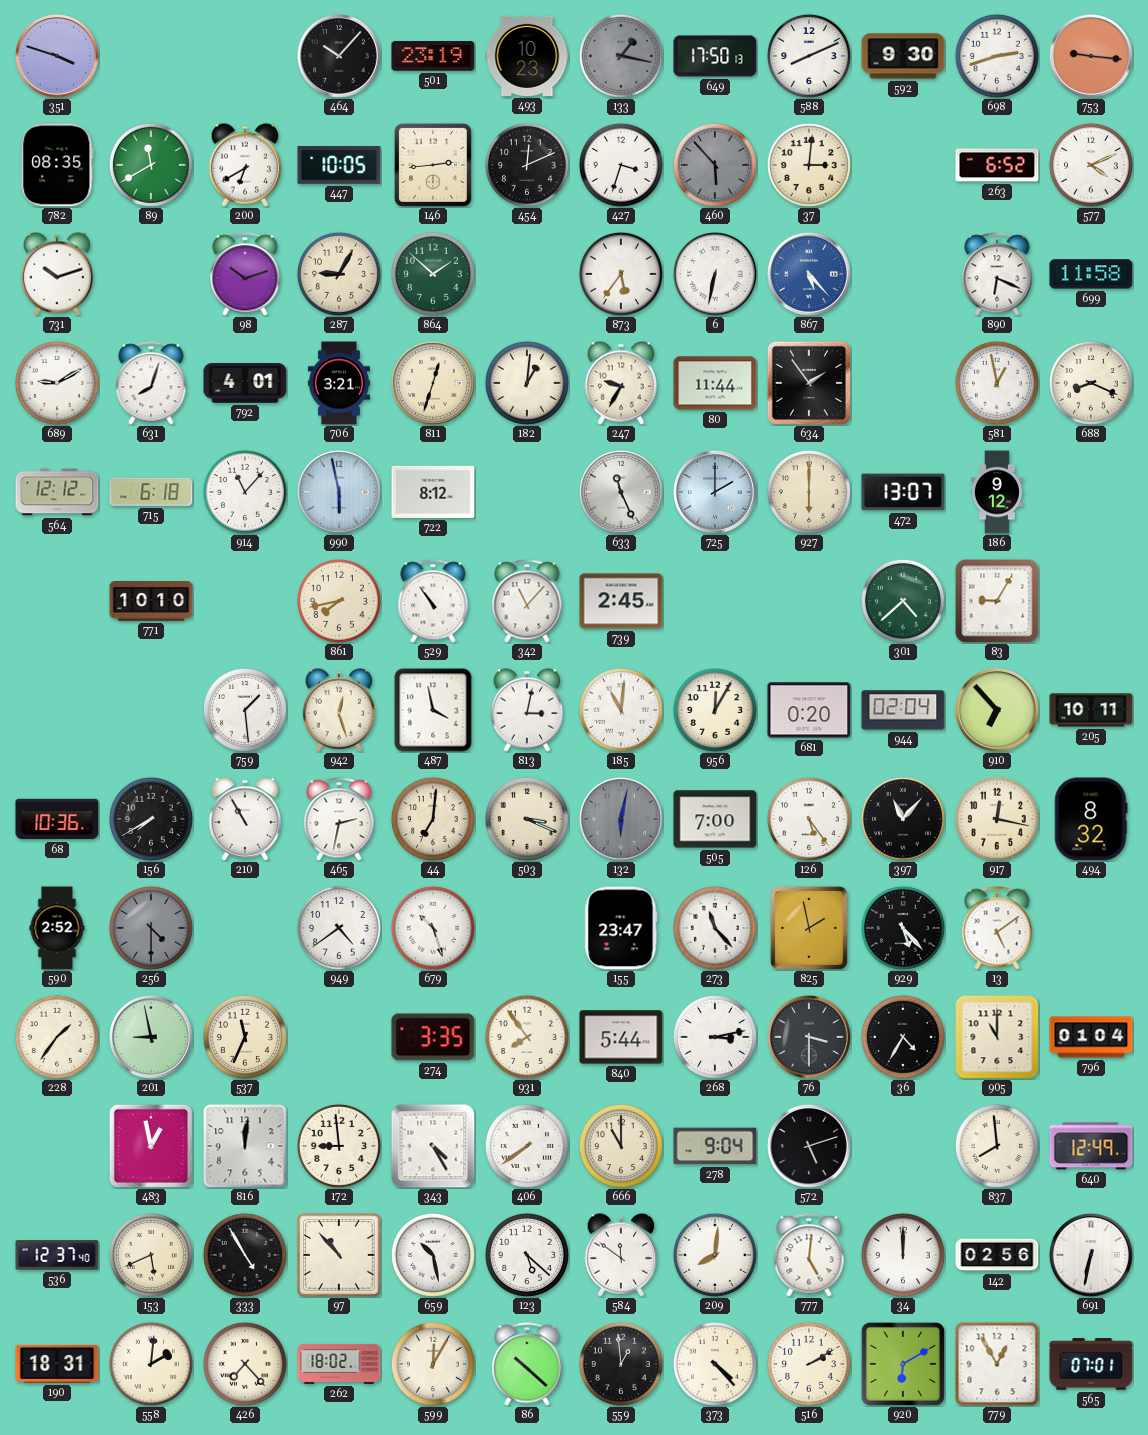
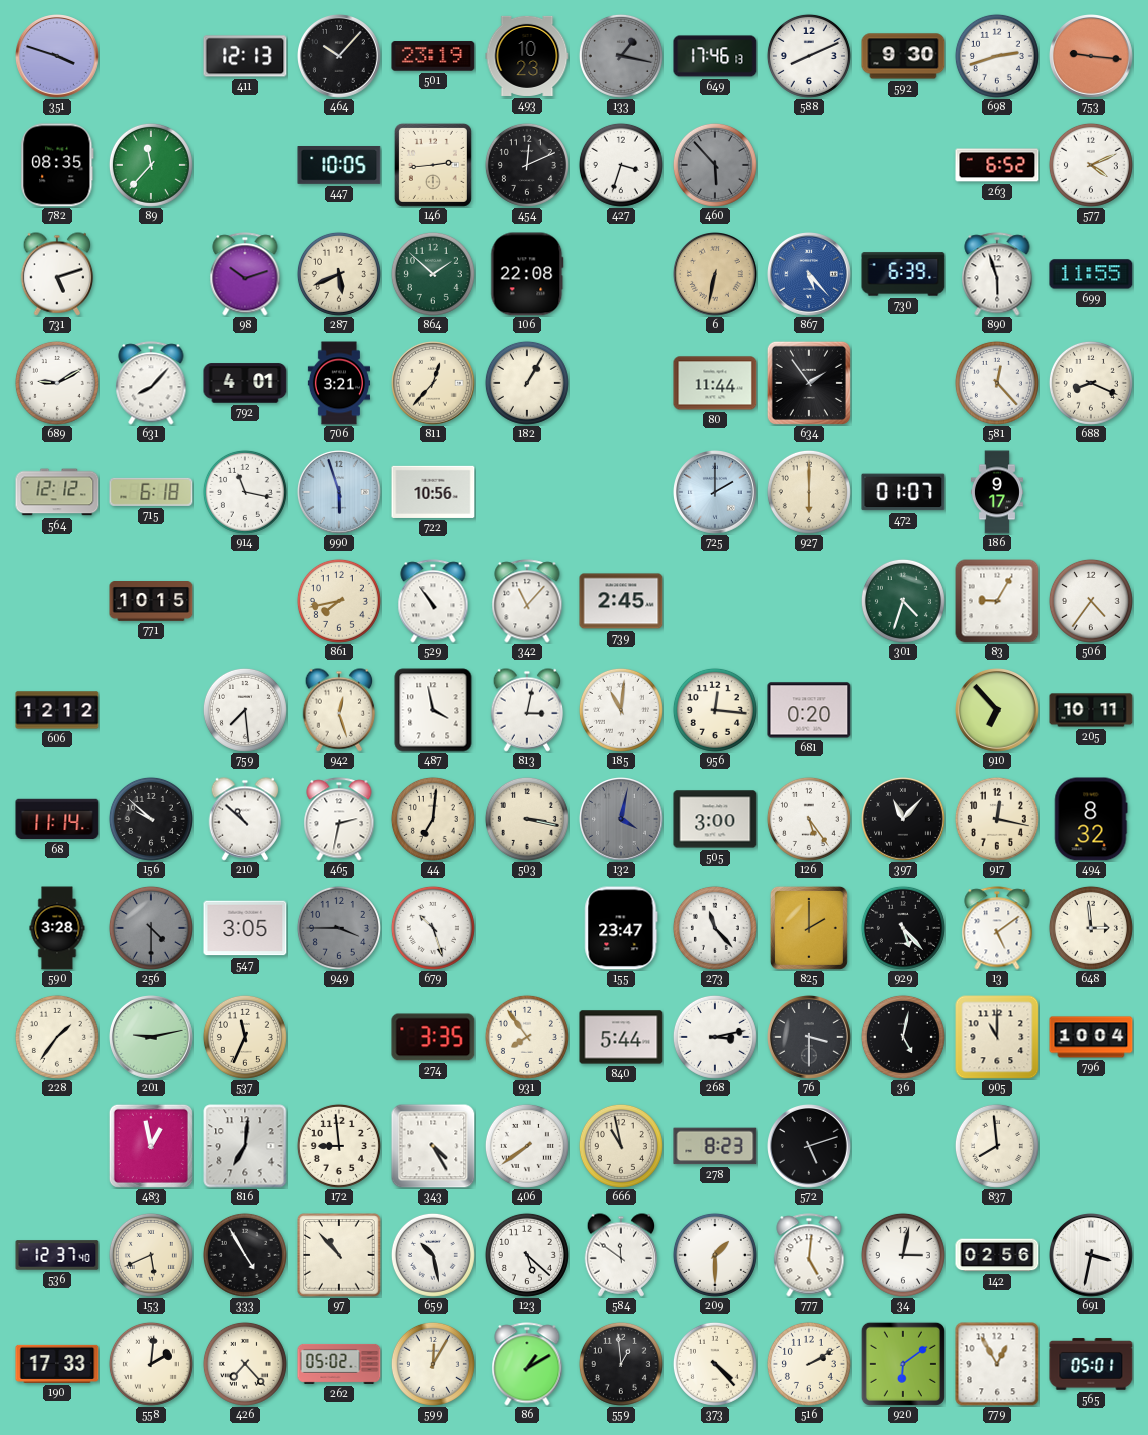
411: none -> 12:13
649: 17:50 -> 17:46
89: 11:40 -> 11:37
200: 6:40 -> none
37: 3:01 -> none
731: 10:12 -> 5:12
287: 9:05 -> 5:41
106: none -> 22:08
873: 5:36 -> none
6 dial: white -> champagne
730: none -> 6:39
890: 6:19 -> 5:57
699: 11:58 -> 11:55
631: 8:03 -> 8:07
811: 12:33 -> 12:37
182: 1:01 -> 1:05
247: 9:35 -> none
581: 12:58 -> 12:23
914: 11:07 -> 11:17
990: 5:58 -> 5:57
722: 8:12 -> 10:56
633: 11:26 -> none
472: 13:07 -> 01:07
186: 9:12 -> 9:17
771: 10:10 -> 10:15
301: 4:38 -> 4:33
506: none -> 4:36
606: none -> 12:12
759: 1:29 -> 7:29
956: 12:05 -> 12:16
944: 02:04 -> none
68: 10:36 -> 11:14
156: 7:40 -> 9:52
210: 10:55 -> 10:52
503: 3:19 -> 3:17
132: 6:02 -> 4:02
505: 7:00 -> 3:00
590: 2:52 -> 3:28
547: none -> 3:05
949: 4:39 -> 3:45
949 dial: white -> grey
825: 1:58 -> 2:00
648: none -> 2:59
201: 8:58 -> 9:13
36: 4:35 -> 5:02
796: 01:04 -> 10:04
816: 12:01 -> 7:01
666: 11:00 -> 10:58
278: 9:04 -> 8:23
640: 12:49 -> none
209: 8:01 -> 1:30
34: 12:00 -> 3:02
691: 6:32 -> 3:32
190: 18:31 -> 17:33
262: 18:02 -> 05:02
86: 10:22 -> 1:10
920: 6:10 -> 6:09
565: 07:01 -> 05:01
